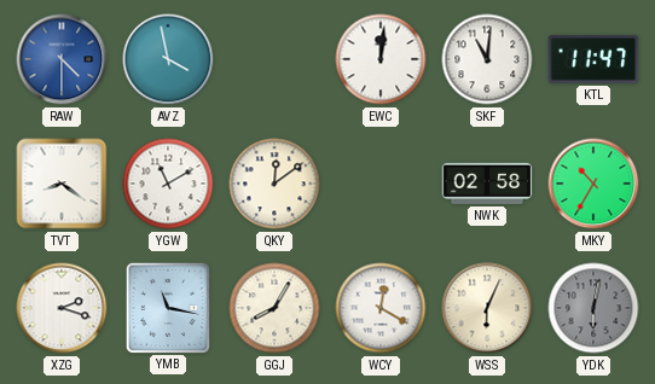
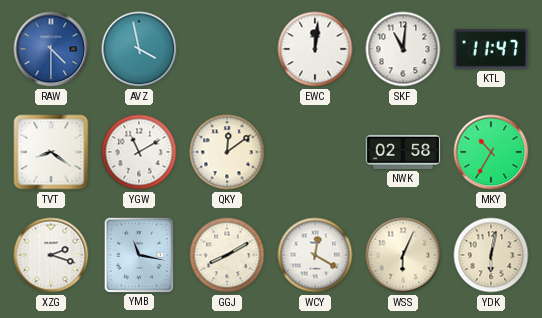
GGJ: 8:05 -> 8:10
YDK dial: grey -> cream
